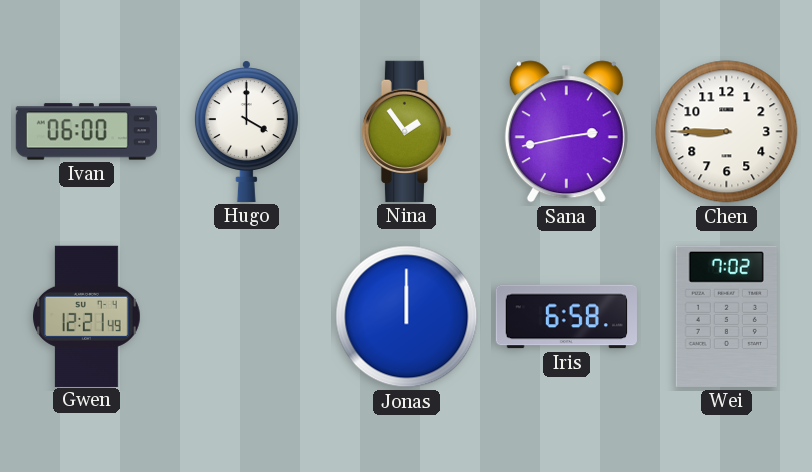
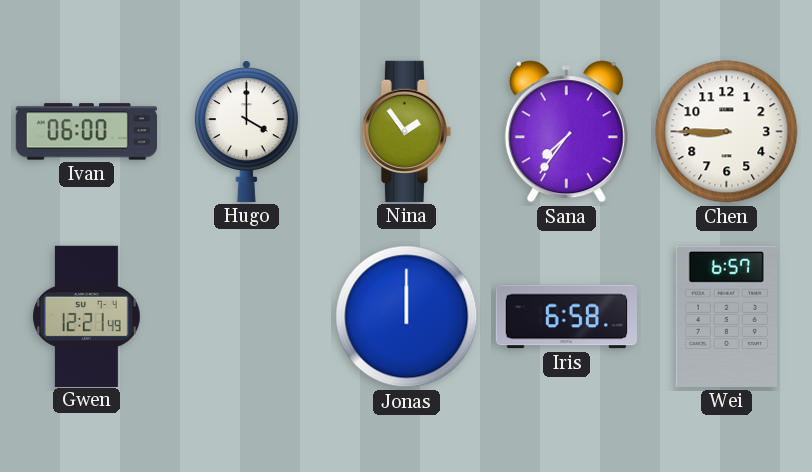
Sana: 2:43 -> 7:36
Wei: 7:02 -> 6:57
